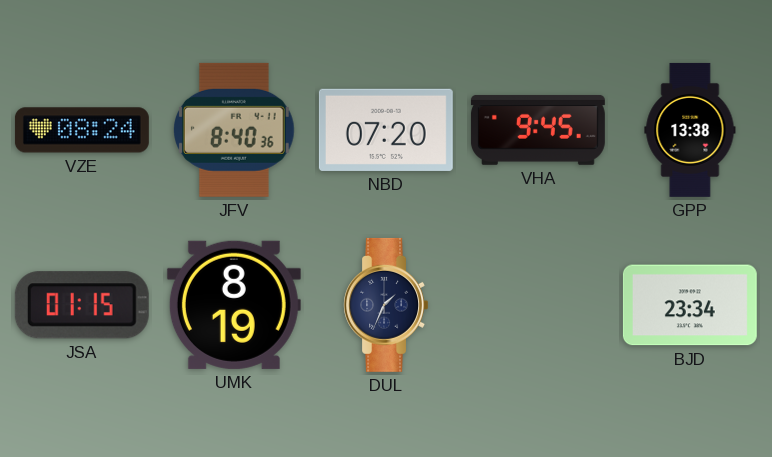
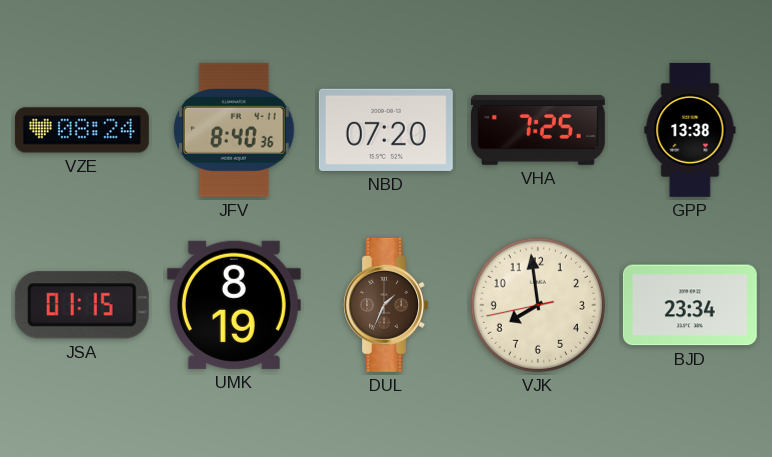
VHA: 9:45 -> 7:25
DUL dial: navy -> brown
VJK: none -> 7:58
